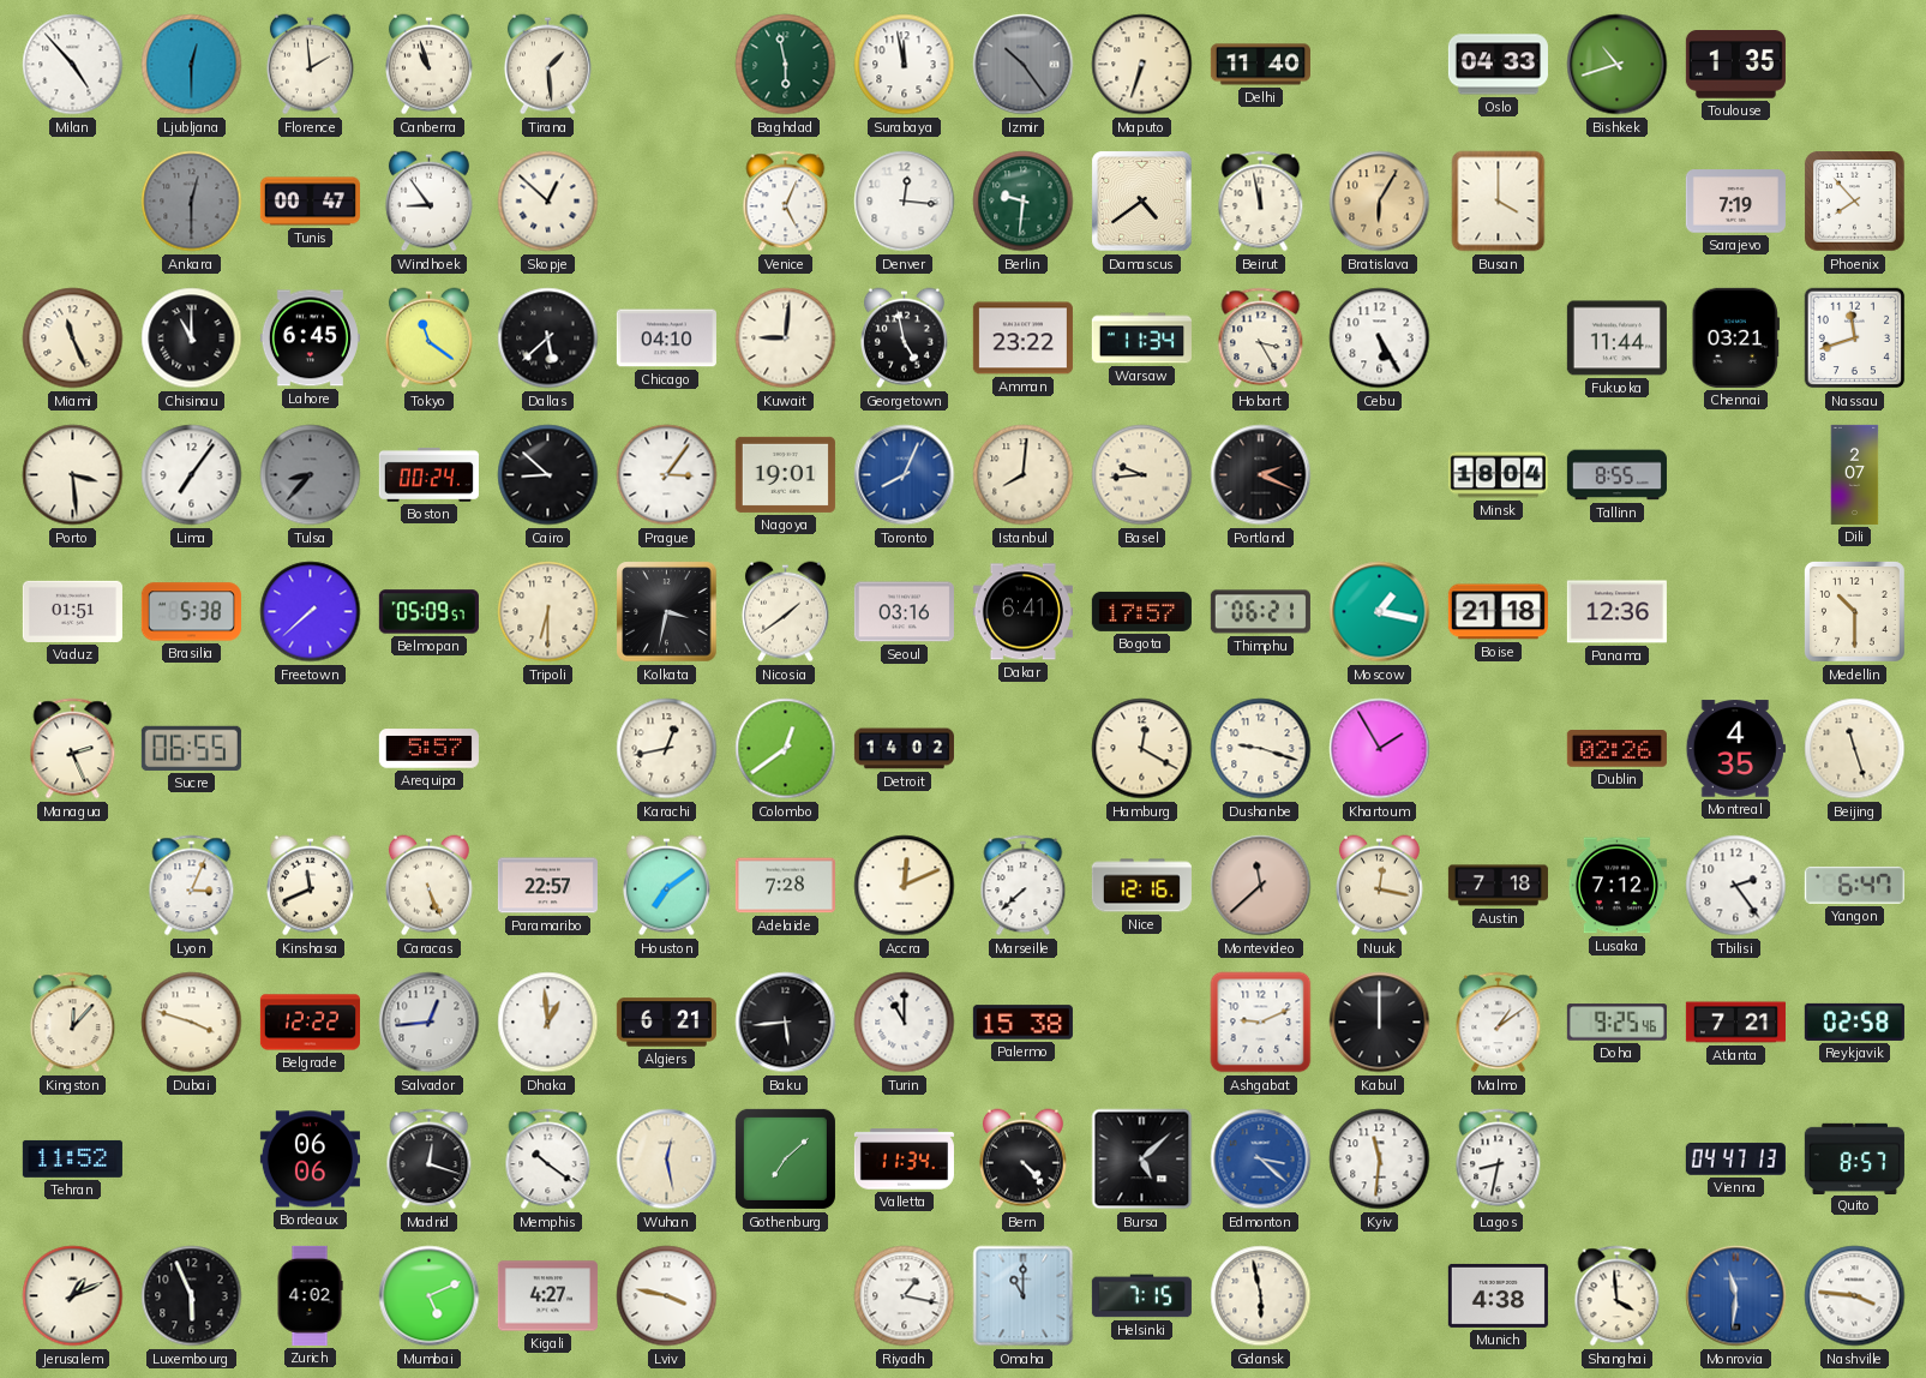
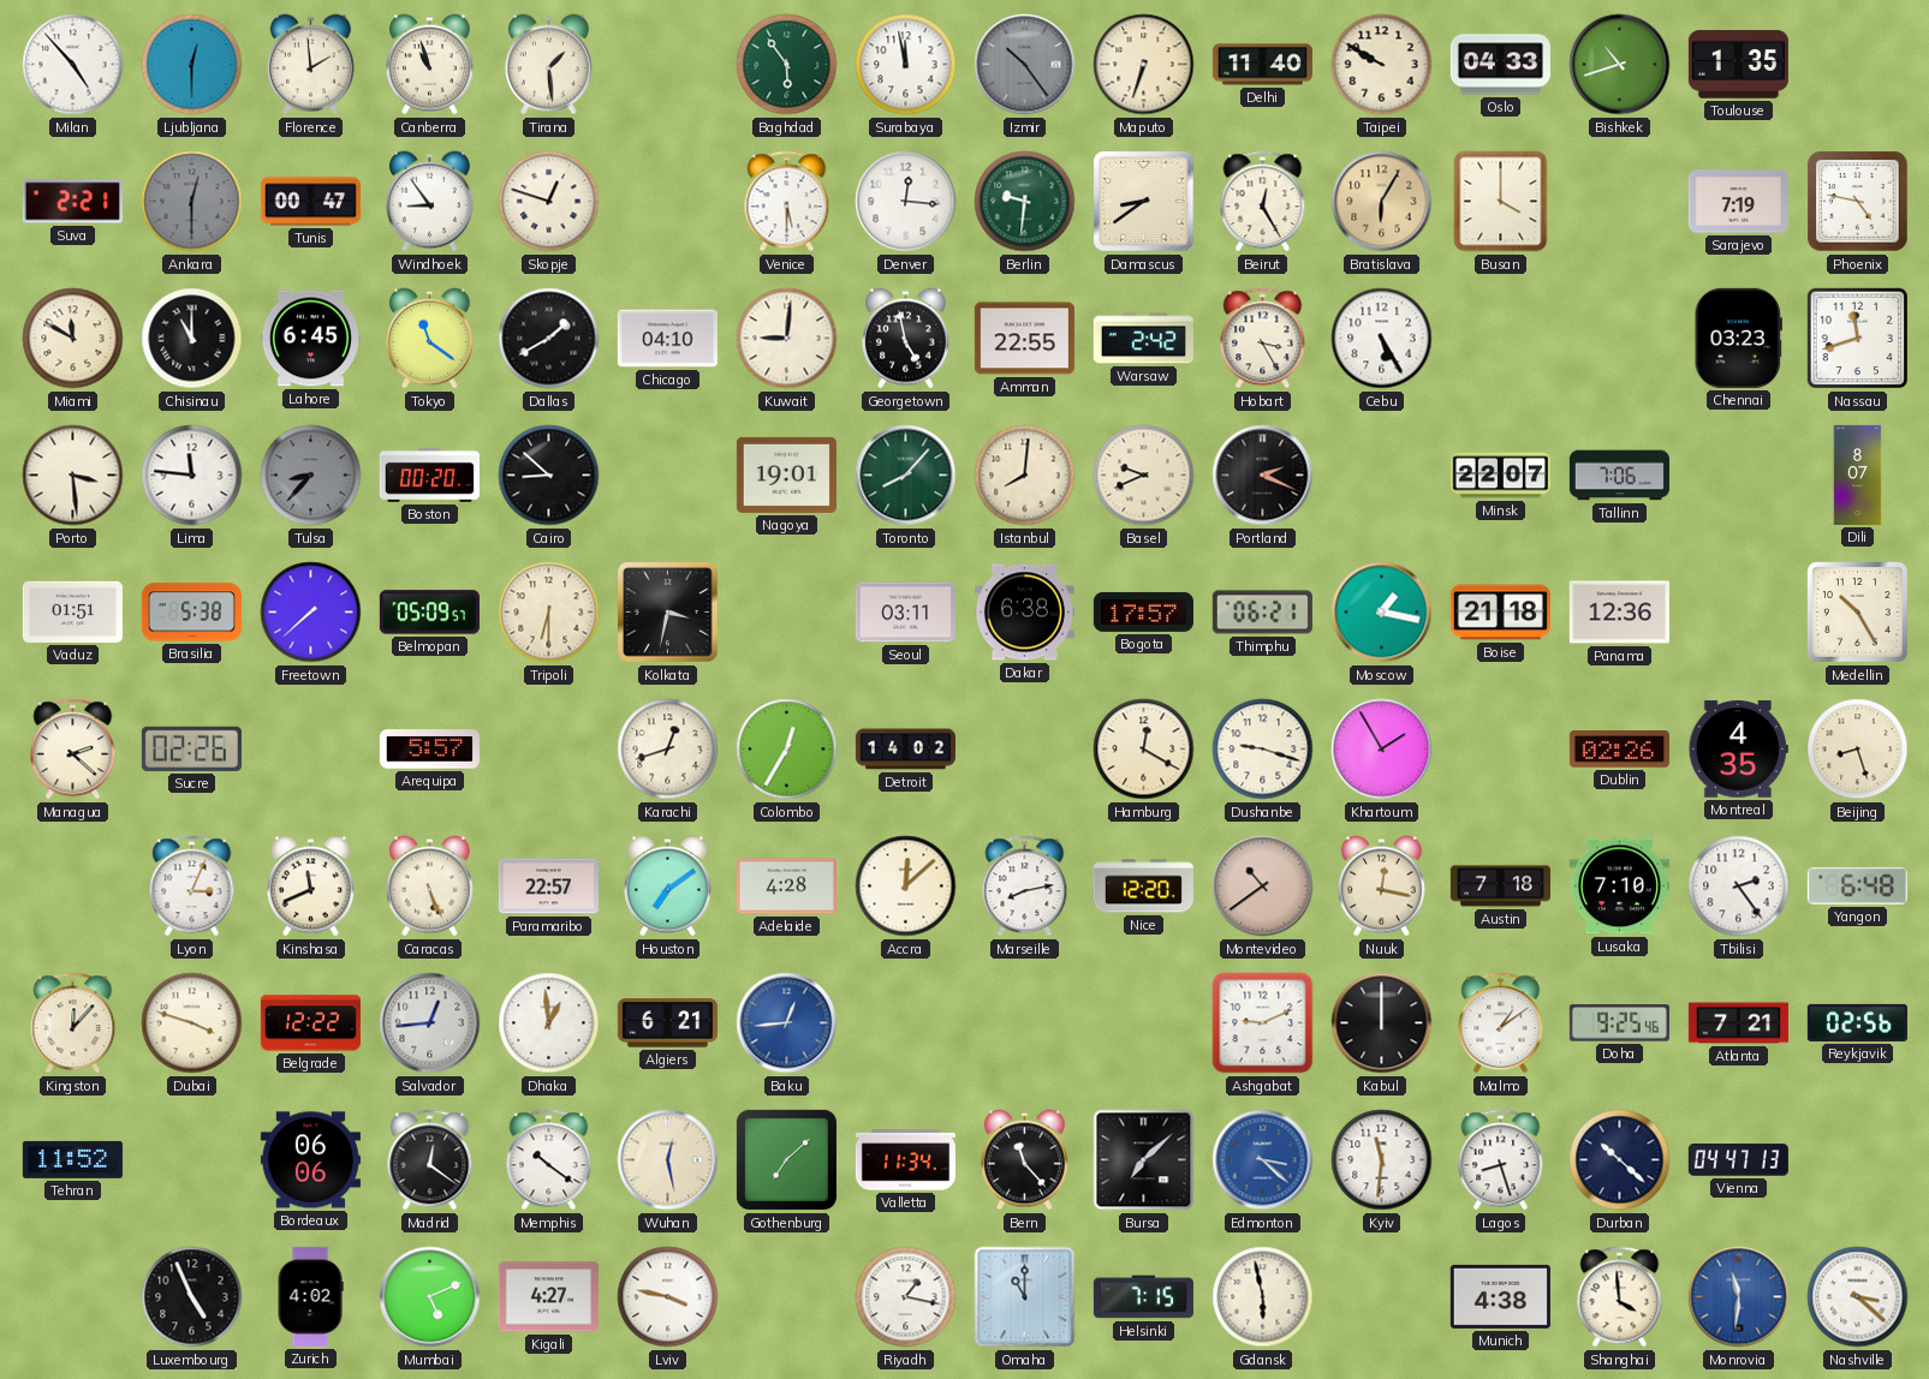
Baghdad: 5:58 -> 5:54
Taipei: none -> 9:50
Suva: none -> 2:21
Skopje: 12:52 -> 12:48
Venice: 5:04 -> 5:30
Damascus: 4:39 -> 8:39
Beirut: 11:58 -> 12:25
Phoenix: 7:53 -> 4:47
Miami: 11:26 -> 11:50
Dallas: 5:38 -> 1:40
Amman: 23:22 -> 22:55
Warsaw: 11:34 -> 2:42
Fukuoka: 11:44 -> none
Chennai: 03:21 -> 03:23
Lima: 7:06 -> 11:46
Boston: 00:24 -> 00:20
Prague: 3:06 -> none
Toronto: 8:04 -> 8:07
Toronto dial: blue -> green
Basel: 9:44 -> 9:41
Minsk: 18:04 -> 22:07
Tallinn: 8:55 -> 7:06
Dili: 2:07 -> 8:07
Nicosia: 1:39 -> none
Seoul: 03:16 -> 03:11
Dakar: 6:41 -> 6:38
Medellin: 10:30 -> 10:25
Managua: 2:26 -> 2:22
Sucre: 06:55 -> 02:26
Karachi: 12:43 -> 12:42
Colombo: 12:39 -> 12:35
Beijing: 11:27 -> 8:27
Adelaide: 7:28 -> 4:28
Accra: 12:11 -> 12:08
Marseille: 7:38 -> 8:13
Nice: 12:16 -> 12:20
Montevideo: 11:38 -> 10:39
Lusaka: 7:12 -> 7:10
Yangon: 6:47 -> 6:48
Baku: 5:44 -> 12:44
Baku dial: black -> blue
Turin: 11:00 -> none
Palermo: 15:38 -> none
Reykjavik: 02:58 -> 02:56
Madrid: 12:18 -> 12:21
Bern: 4:23 -> 11:23
Bursa: 5:08 -> 7:08
Lagos: 8:32 -> 8:27
Durban: none -> 10:22
Quito: 8:57 -> none
Jerusalem: 1:11 -> none
Luxembourg: 5:56 -> 4:56
Nashville: 3:46 -> 3:22
